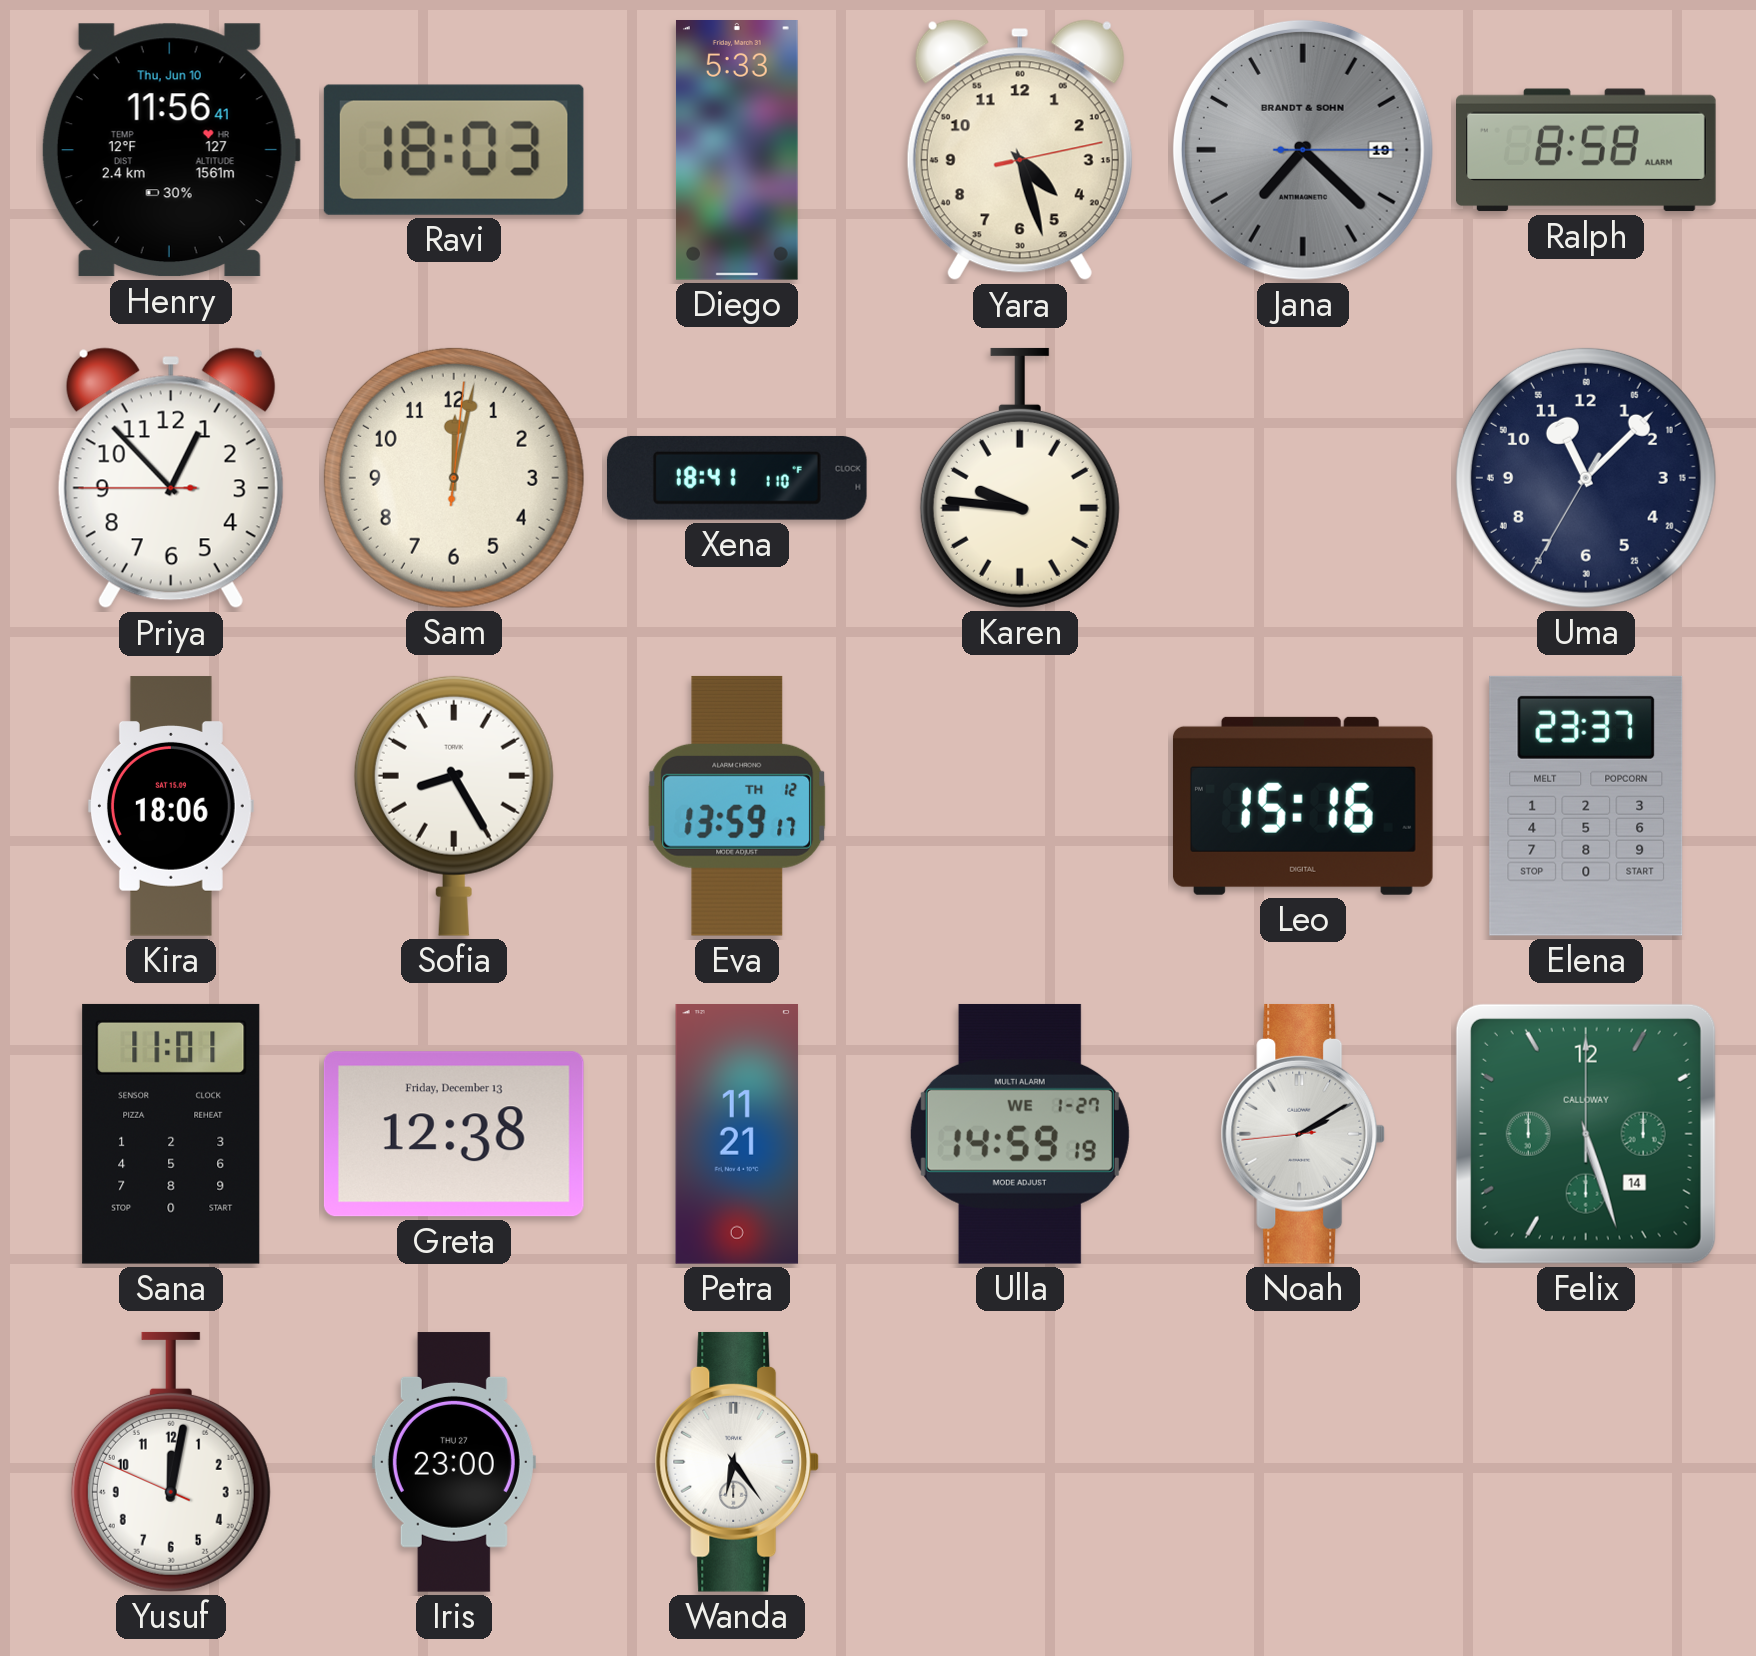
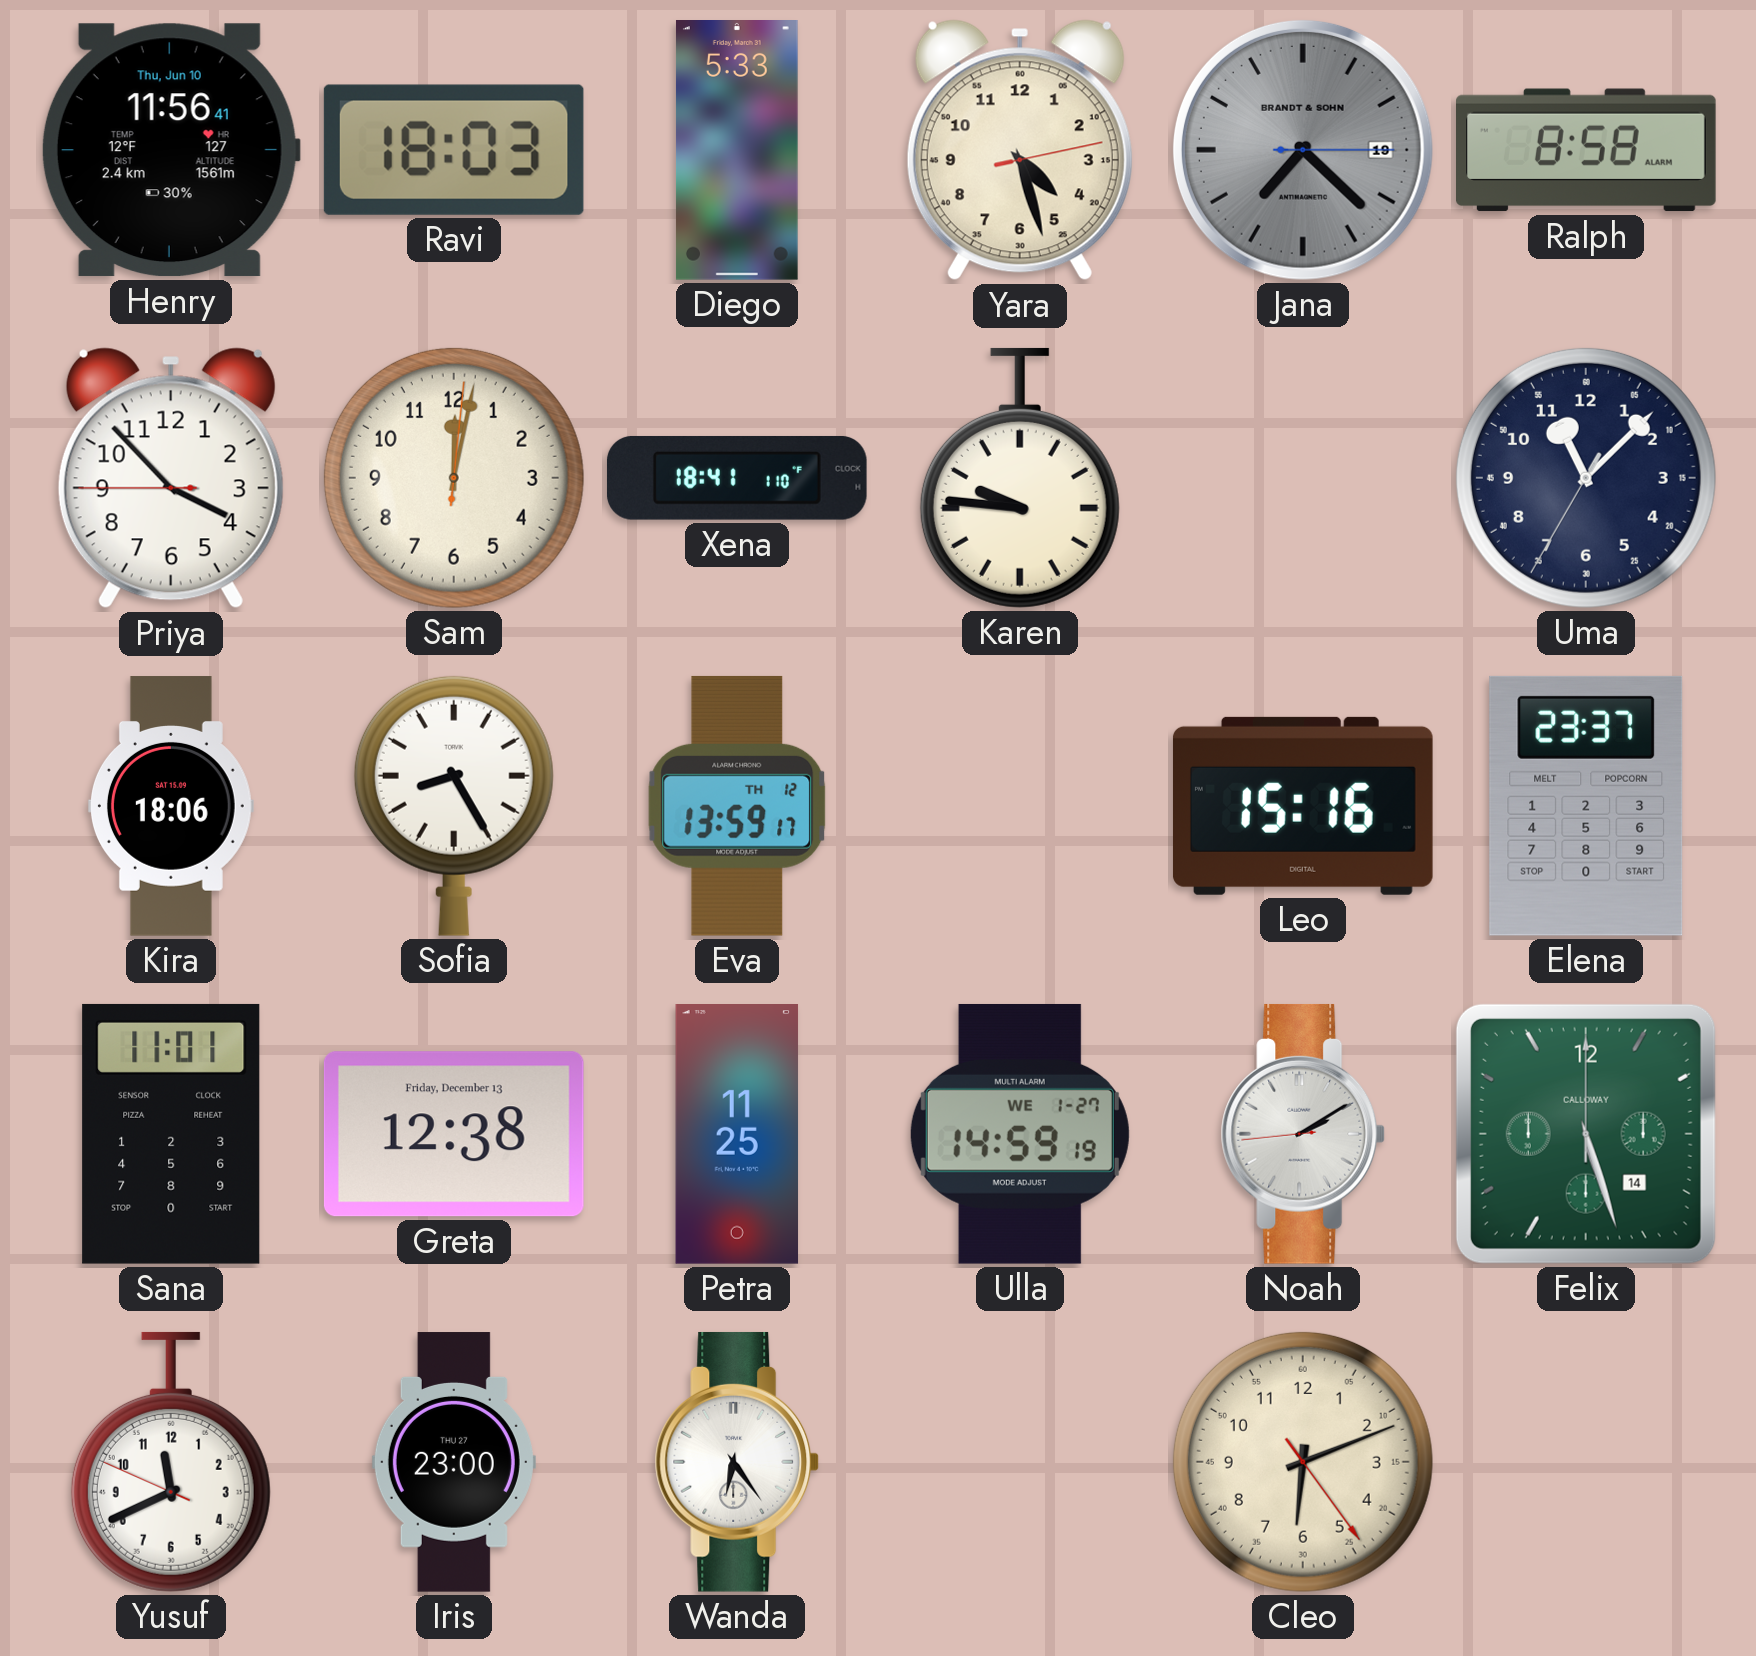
Priya: 12:52 -> 3:52
Petra: 11:21 -> 11:25
Yusuf: 12:01 -> 11:40
Cleo: none -> 6:11
